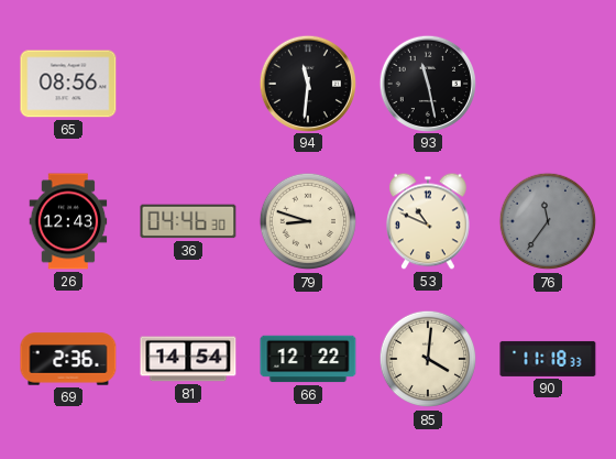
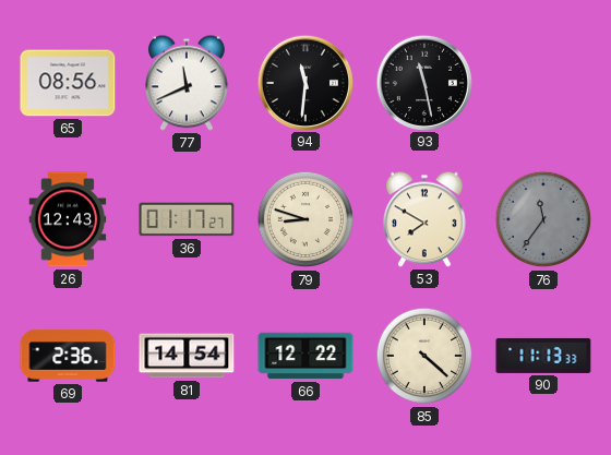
77: none -> 11:41
36: 04:46 -> 01:17
53: 10:49 -> 7:50
85: 4:01 -> 4:22
90: 11:18 -> 11:13
